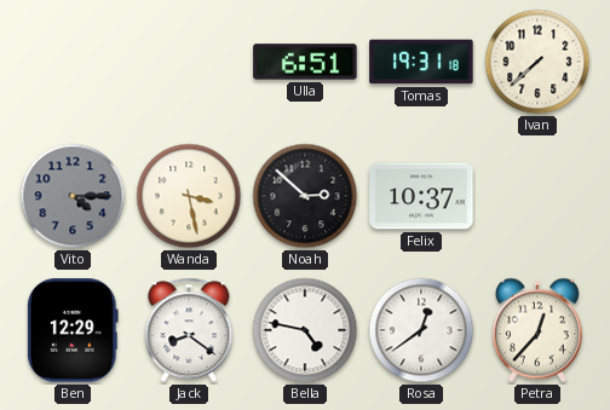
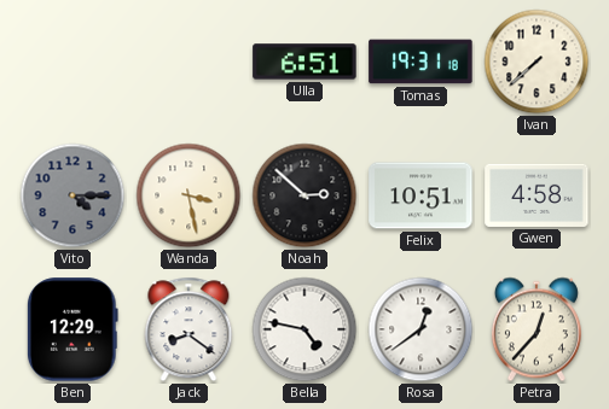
Felix: 10:37 -> 10:51
Gwen: none -> 4:58
